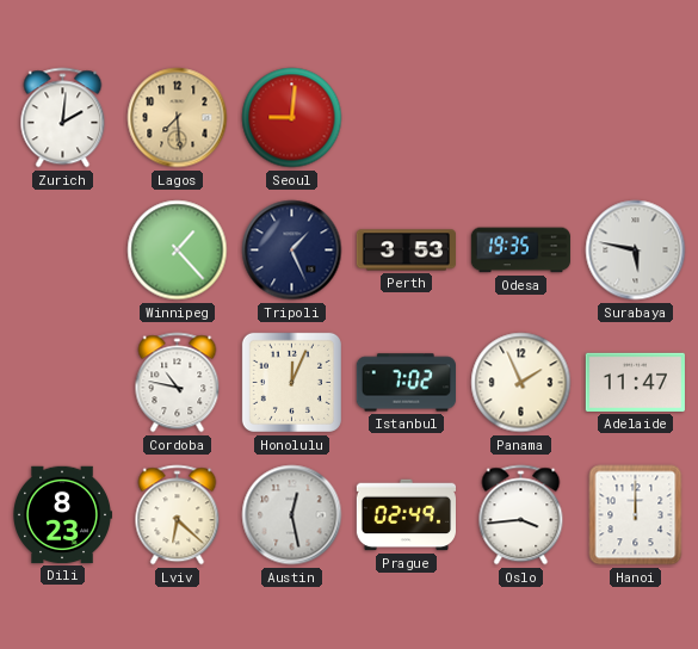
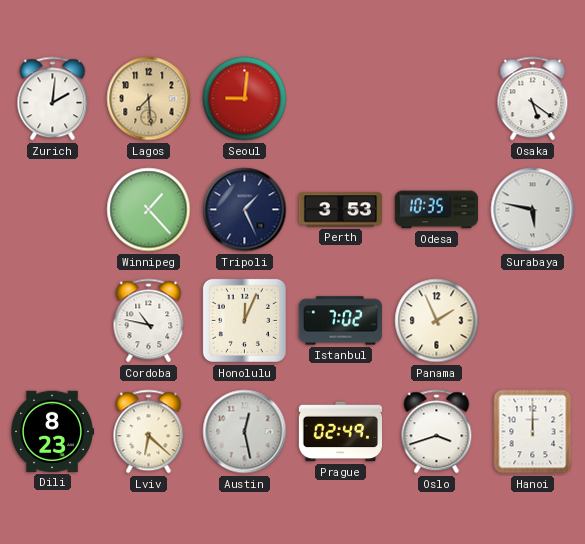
Osaka: none -> 5:21
Odesa: 19:35 -> 10:35
Adelaide: 11:47 -> none
Oslo: 3:44 -> 3:42
